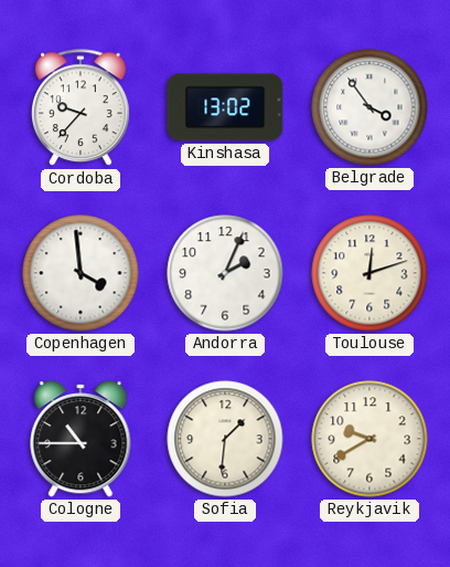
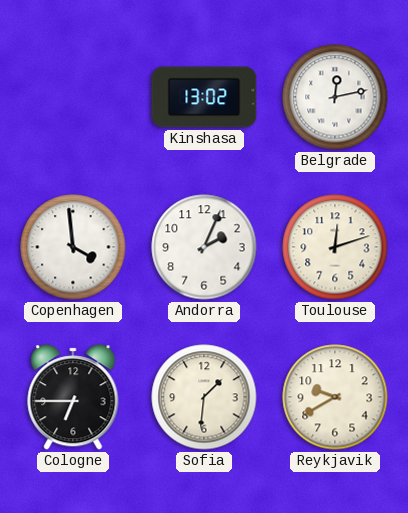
Cordoba: 9:37 -> none
Belgrade: 3:54 -> 12:13
Cologne: 10:45 -> 6:45
